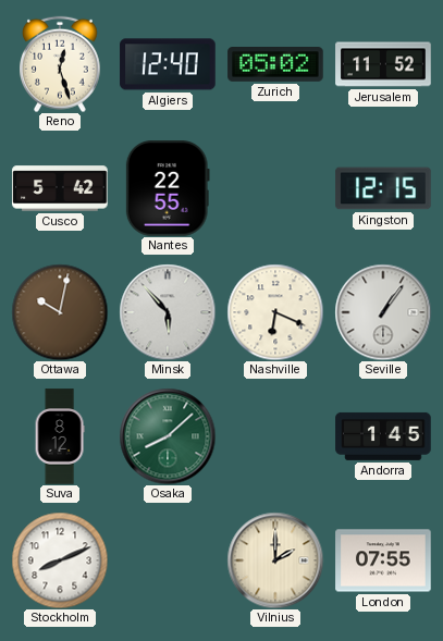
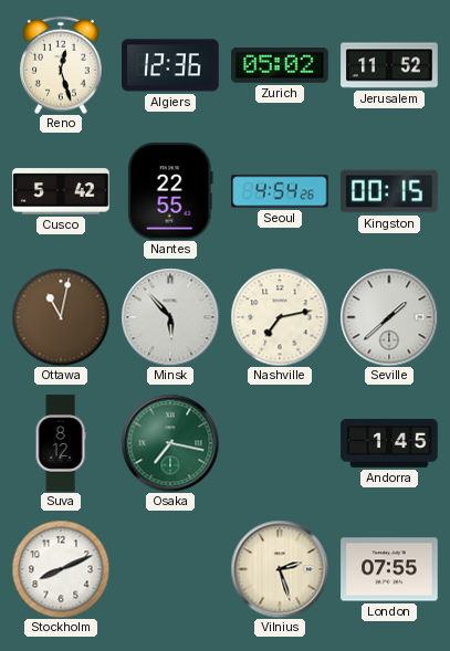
Algiers: 12:40 -> 12:36
Seoul: none -> 4:54
Kingston: 12:15 -> 00:15
Ottawa: 10:02 -> 11:02
Nashville: 6:19 -> 7:13
Seville: 1:06 -> 1:38
Osaka: 8:08 -> 7:17
Vilnius: 2:00 -> 2:27
